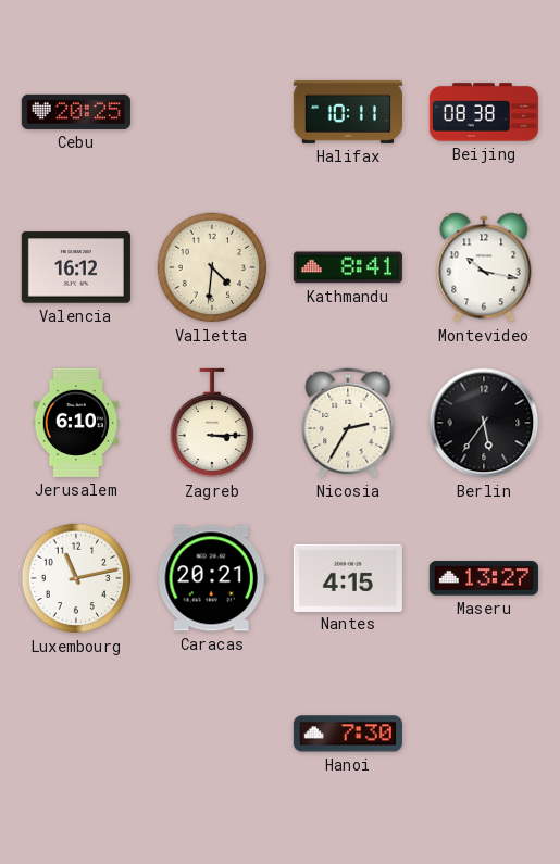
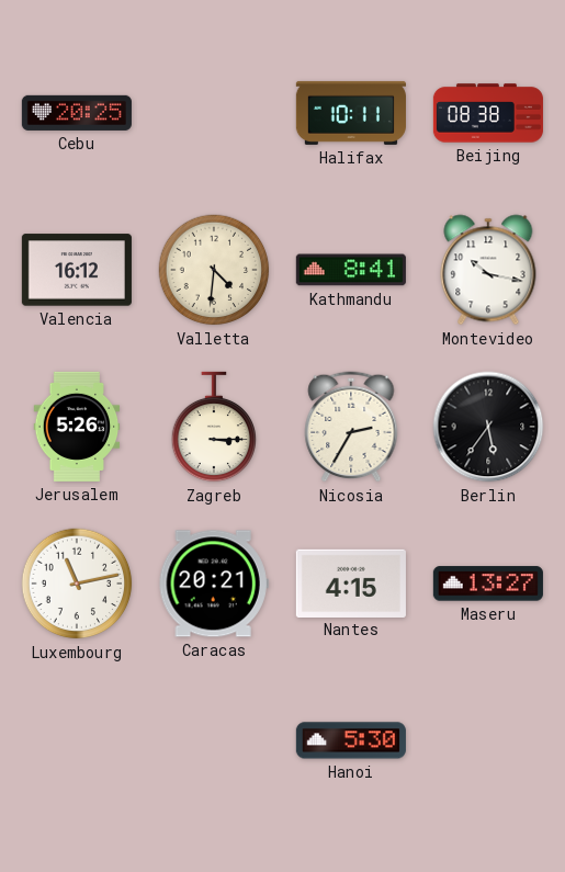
Jerusalem: 6:10 -> 5:26
Hanoi: 7:30 -> 5:30
